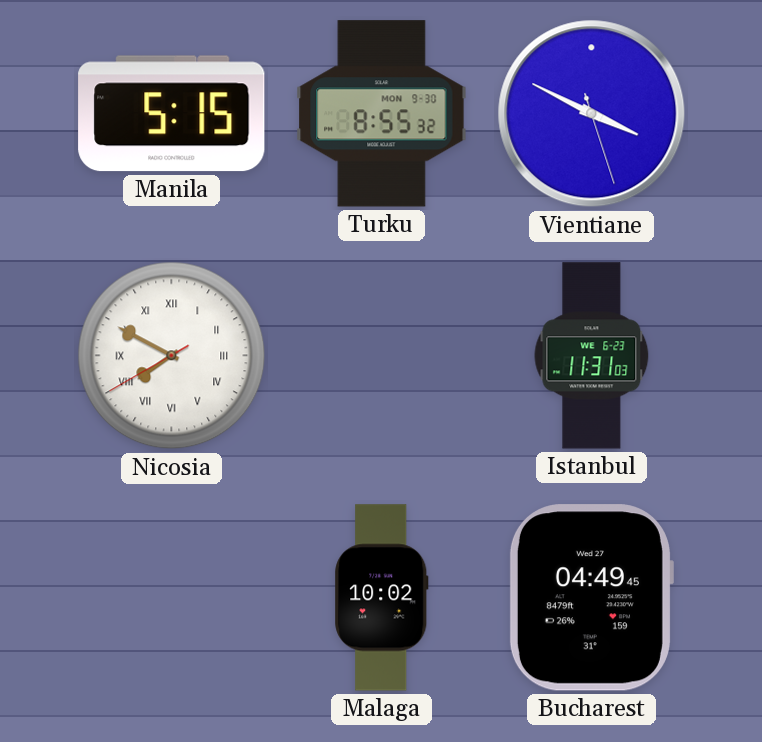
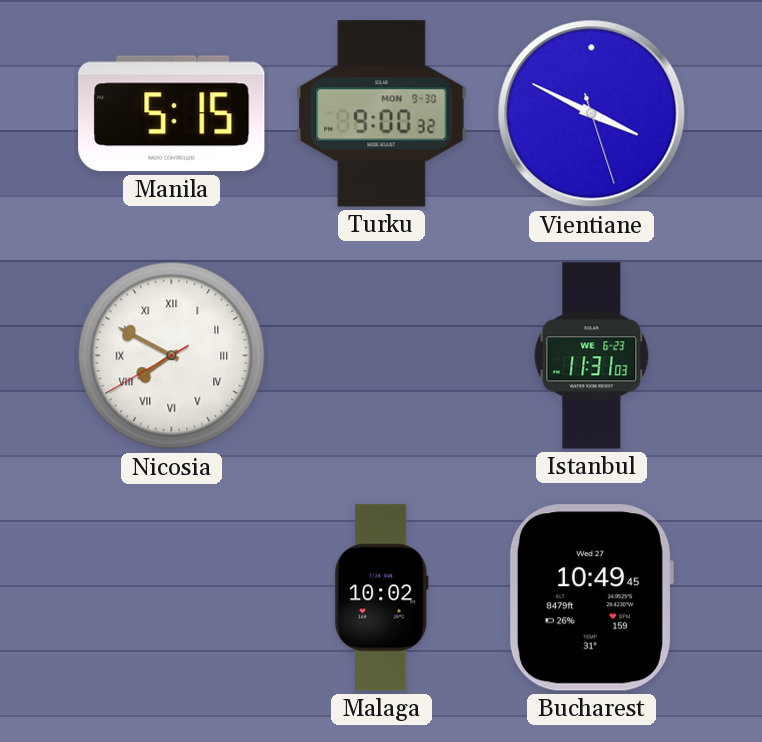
Turku: 8:55 -> 9:00
Bucharest: 04:49 -> 10:49
